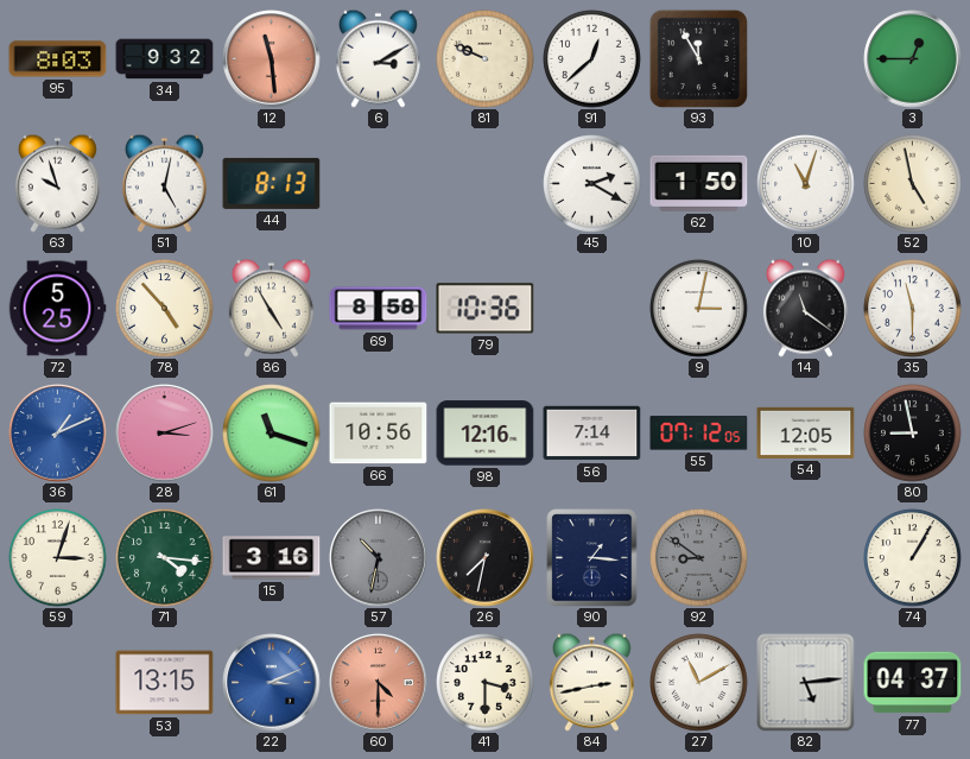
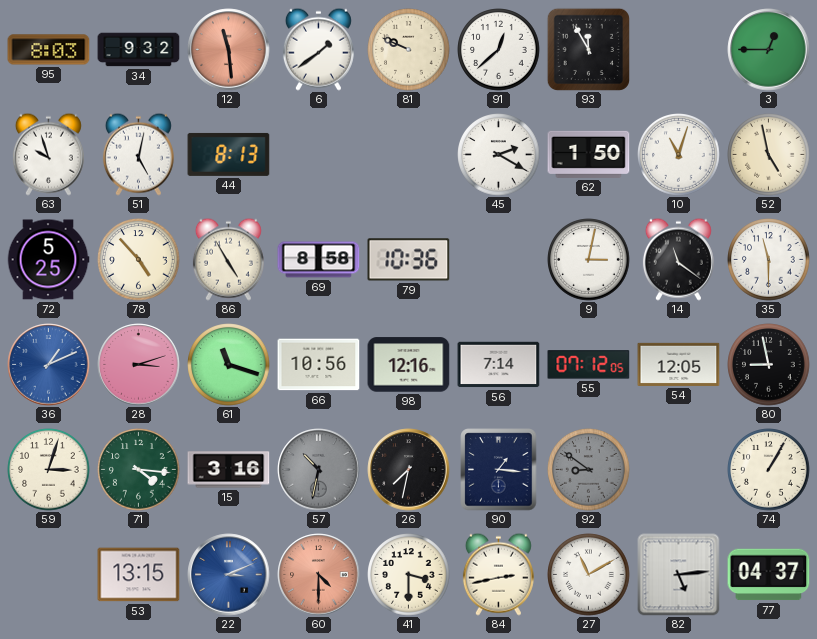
6: 3:10 -> 1:39
